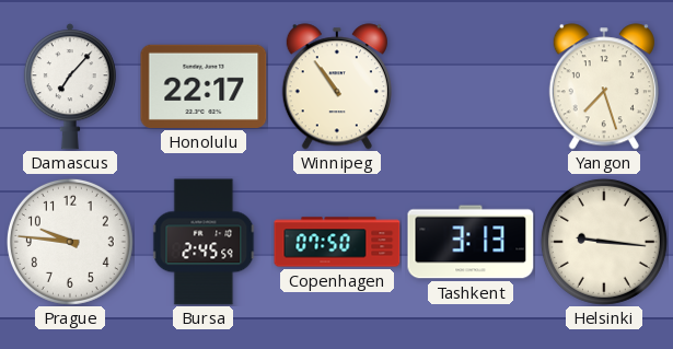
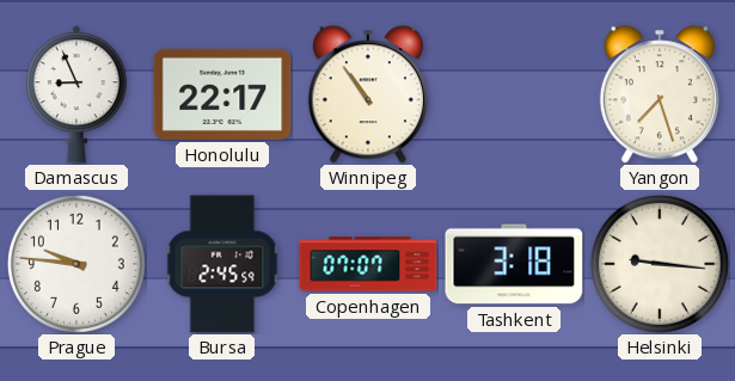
Damascus: 7:07 -> 8:56
Copenhagen: 07:50 -> 07:07
Tashkent: 3:13 -> 3:18
